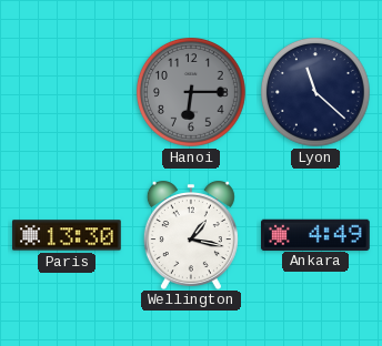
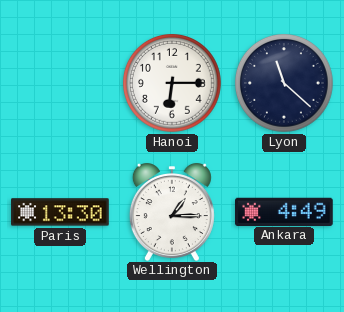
Hanoi dial: grey -> white
Wellington: 1:17 -> 1:15
